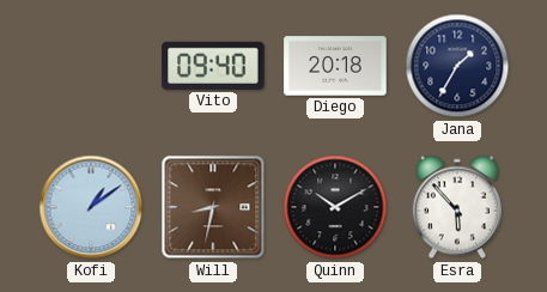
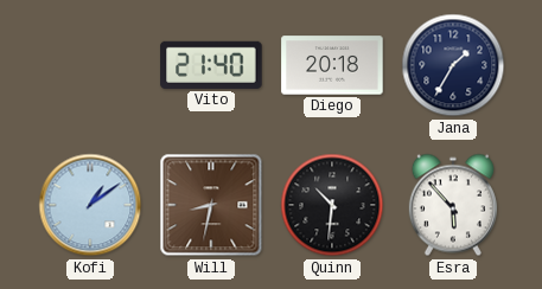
Vito: 09:40 -> 21:40
Quinn: 10:10 -> 10:31
